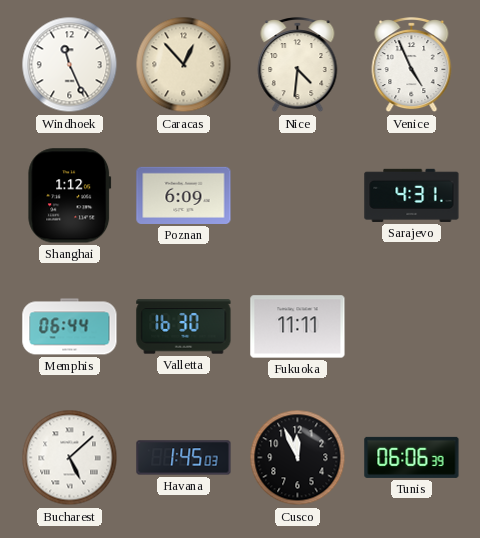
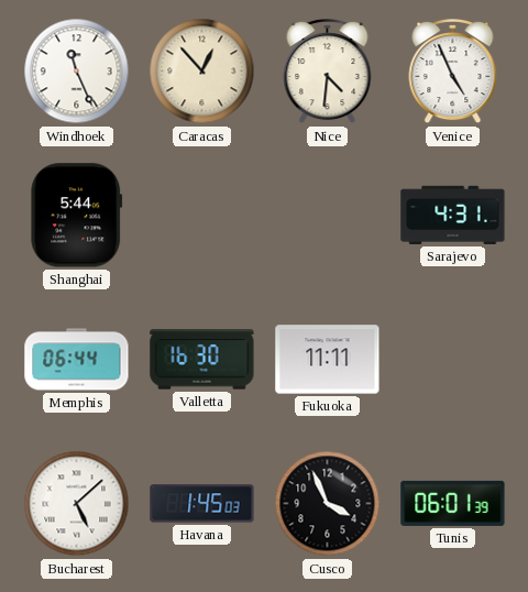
Shanghai: 1:12 -> 5:44
Poznan: 6:09 -> none
Cusco: 11:56 -> 3:56
Tunis: 06:06 -> 06:01
